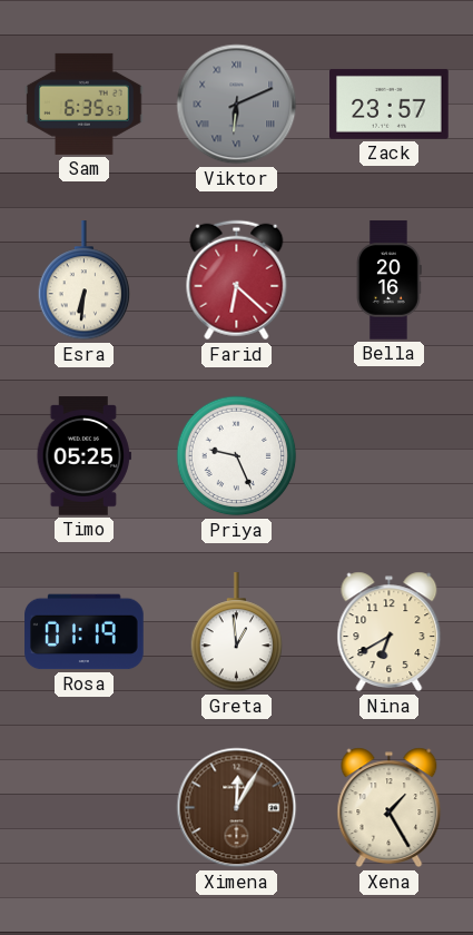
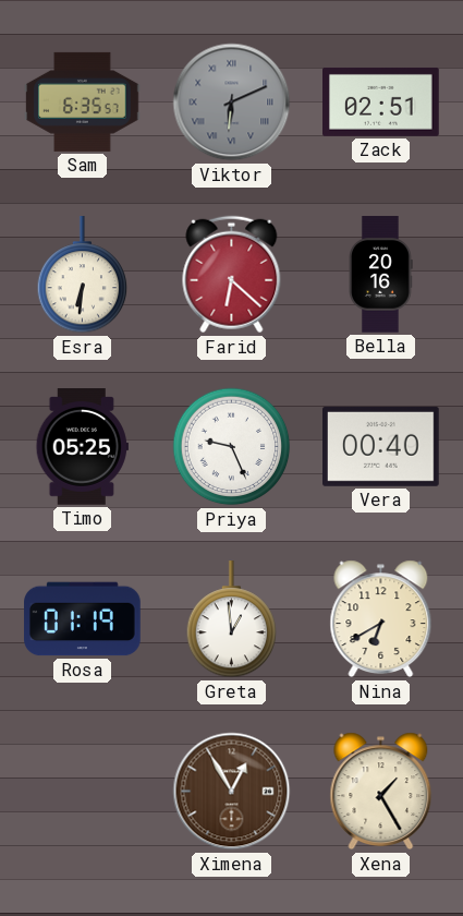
Zack: 23:57 -> 02:51
Vera: none -> 00:40
Ximena: 12:05 -> 12:55
